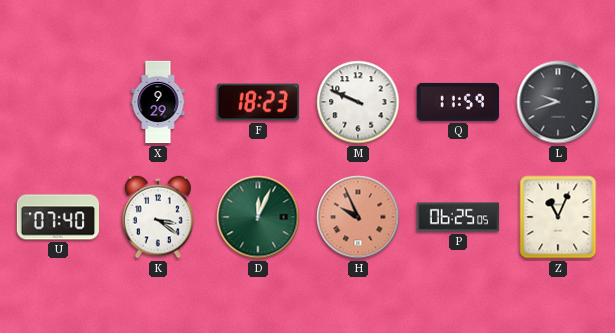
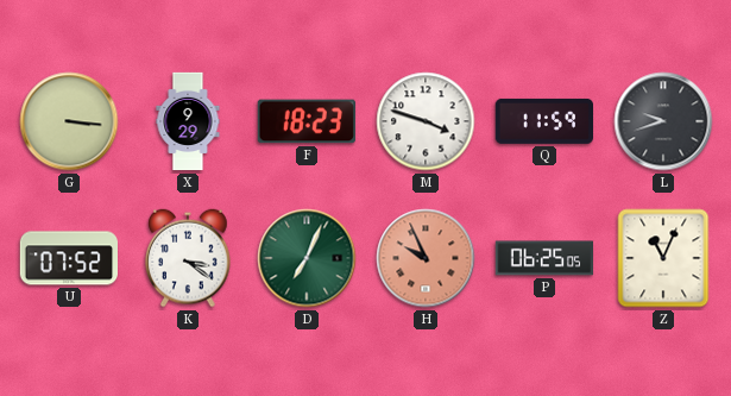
G: none -> 3:16
M: 9:49 -> 3:48
U: 07:40 -> 07:52
D: 12:04 -> 7:04
